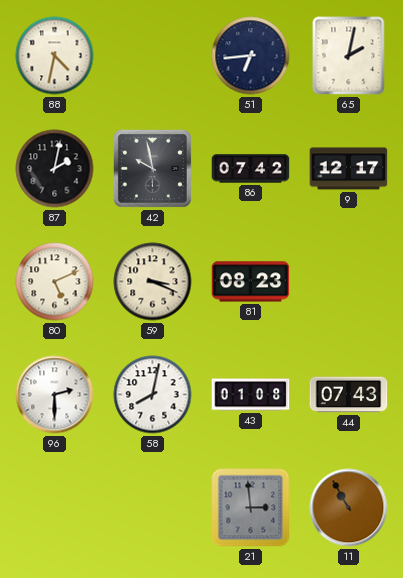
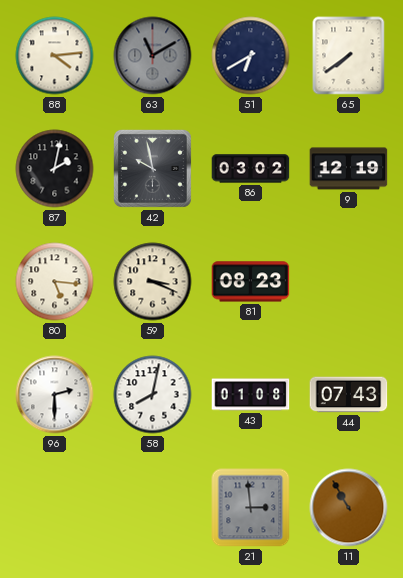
88: 4:32 -> 4:14
63: none -> 11:10
51: 6:44 -> 6:40
65: 2:02 -> 7:39
86: 07:42 -> 03:02
9: 12:17 -> 12:19
80: 5:11 -> 5:16
